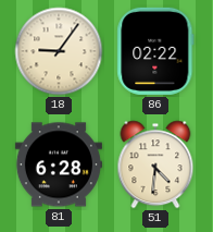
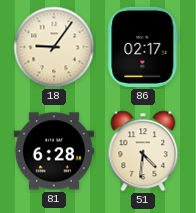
86: 02:22 -> 02:17
